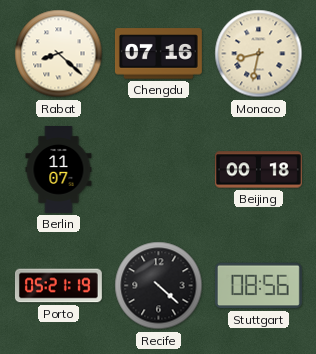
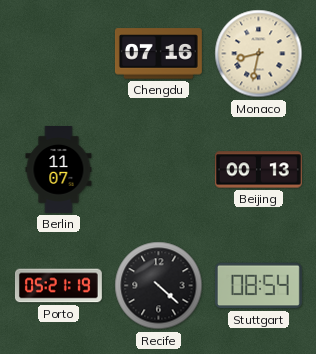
Rabat: 8:22 -> none
Beijing: 00:18 -> 00:13
Stuttgart: 08:56 -> 08:54
